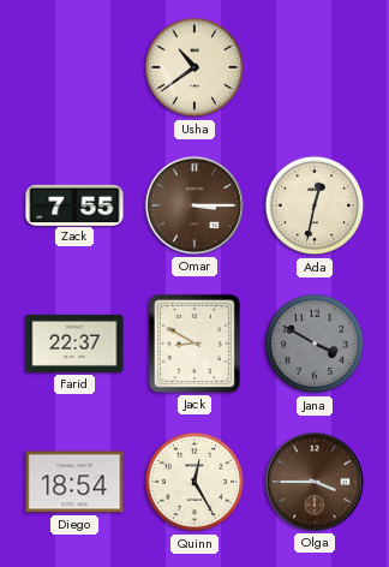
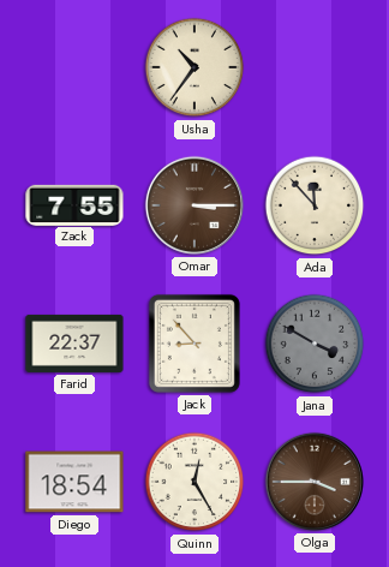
Usha: 10:39 -> 10:36
Ada: 12:32 -> 11:53
Jack: 8:50 -> 8:53
